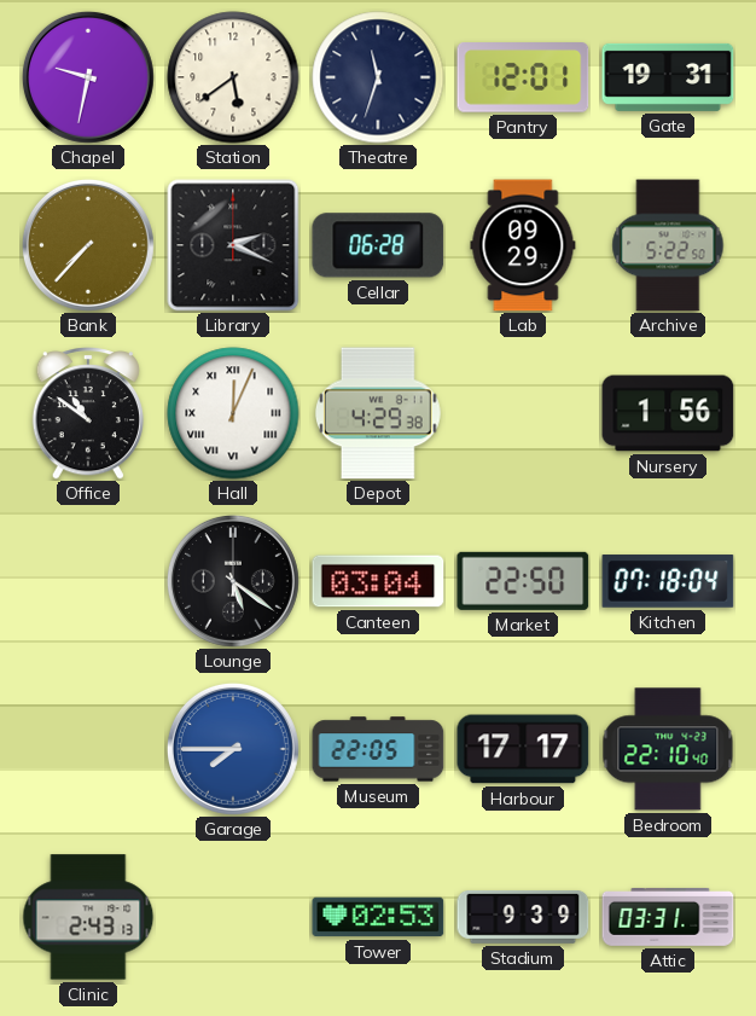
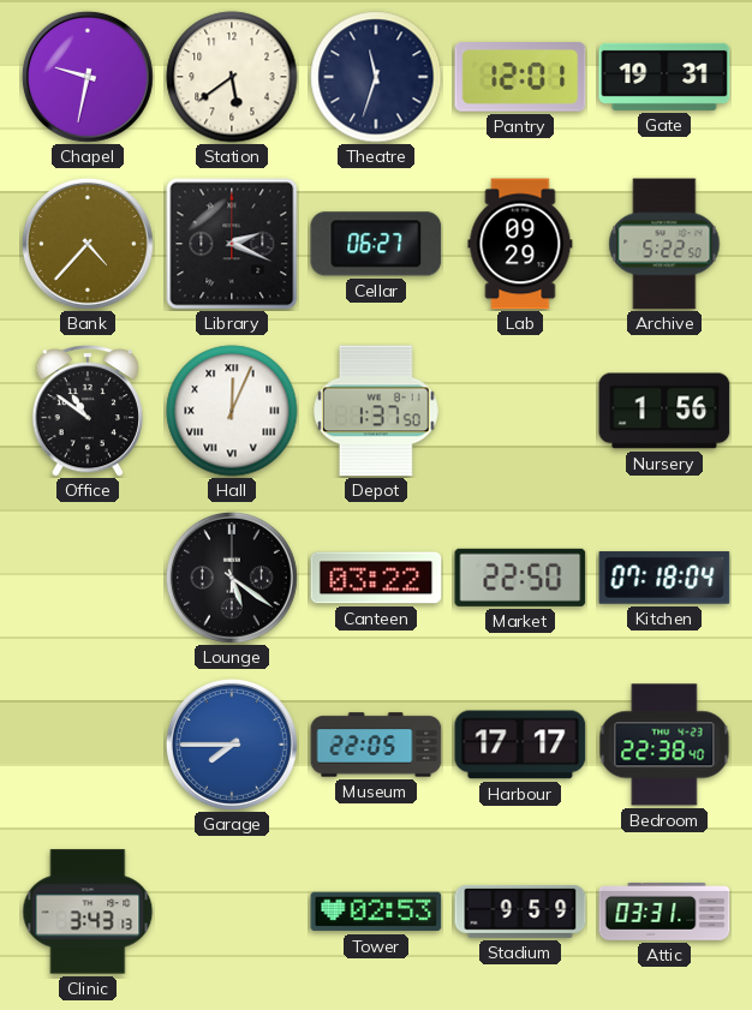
Bank: 7:37 -> 4:37
Cellar: 06:28 -> 06:27
Depot: 4:29 -> 1:37
Canteen: 03:04 -> 03:22
Bedroom: 22:10 -> 22:38
Clinic: 2:43 -> 3:43
Stadium: 9:39 -> 9:59
